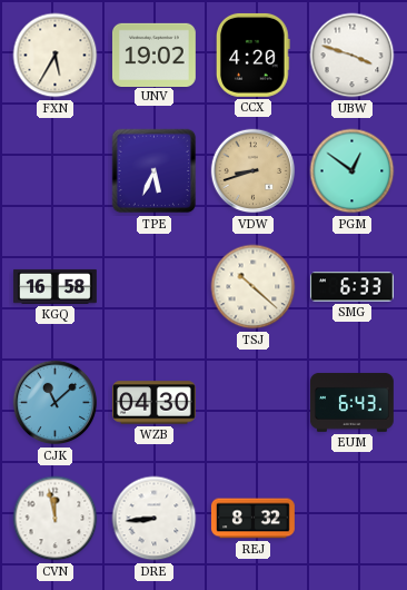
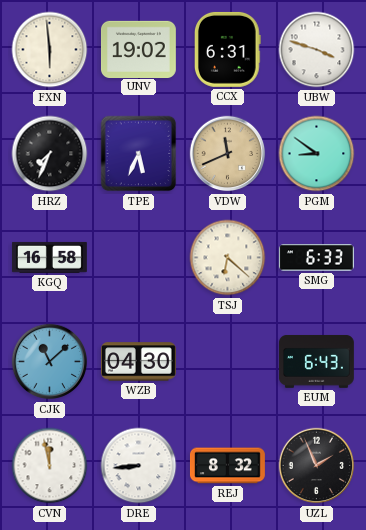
FXN: 5:35 -> 5:59
CCX: 4:20 -> 6:31
HRZ: none -> 7:34
VDW: 8:42 -> 11:41
PGM: 12:51 -> 8:51
TSJ: 10:22 -> 6:22
UZL: none -> 1:56
